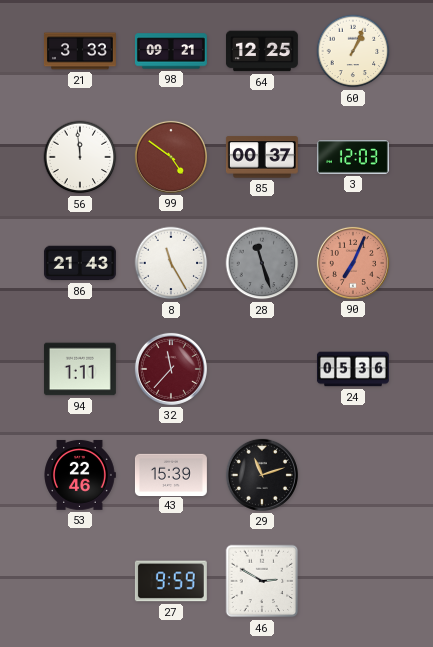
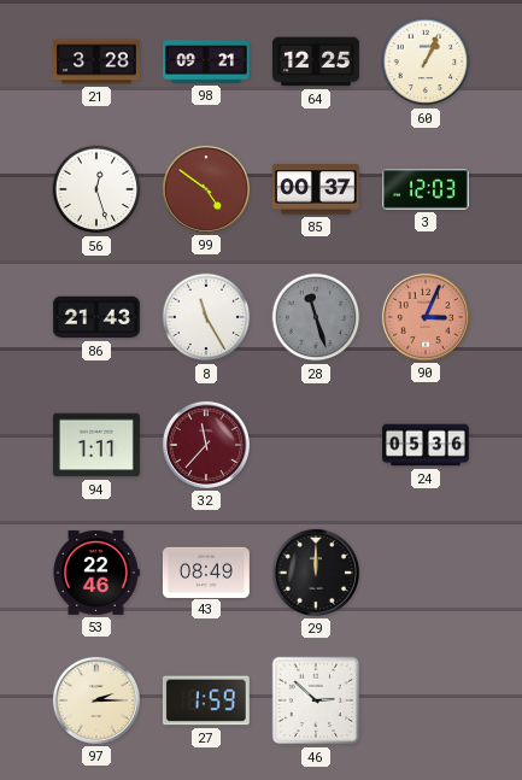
21: 3:33 -> 3:28
56: 11:59 -> 12:27
90: 7:04 -> 3:04
43: 15:39 -> 08:49
29: 11:12 -> 12:00
97: none -> 2:15
27: 9:59 -> 1:59
46: 2:50 -> 2:52
